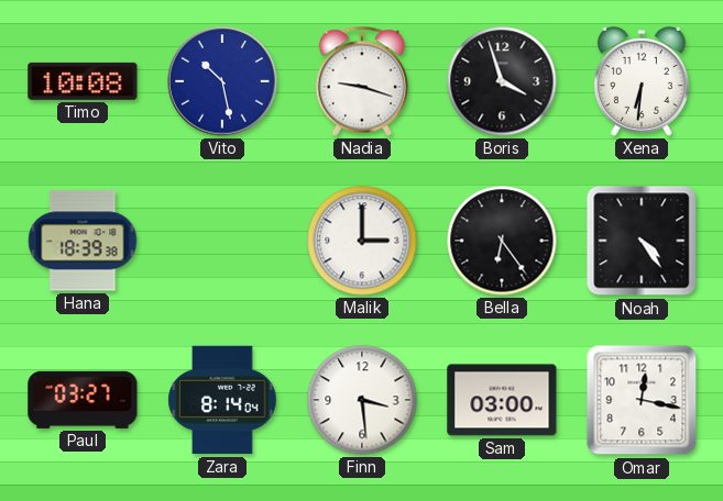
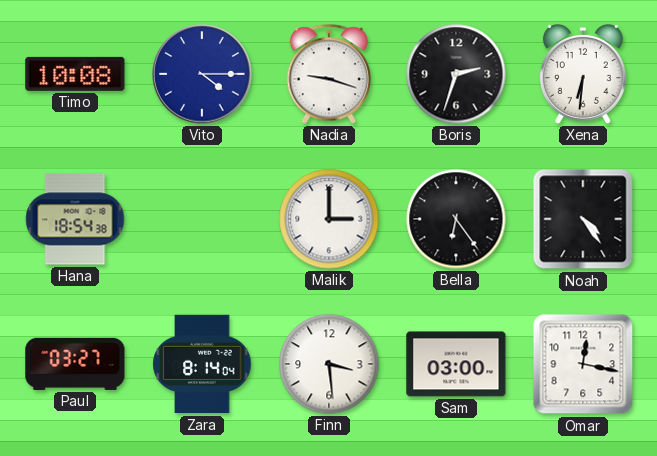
Vito: 10:28 -> 4:15
Boris: 3:57 -> 2:33
Hana: 18:39 -> 18:54
